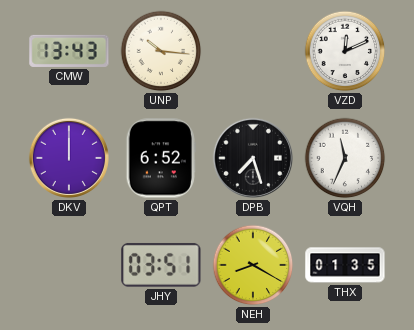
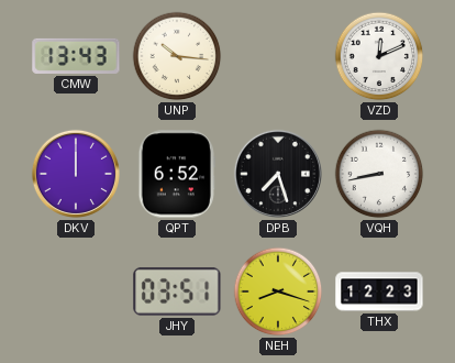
VQH: 11:34 -> 8:43
NEH: 8:20 -> 8:18
THX: 01:35 -> 12:23
